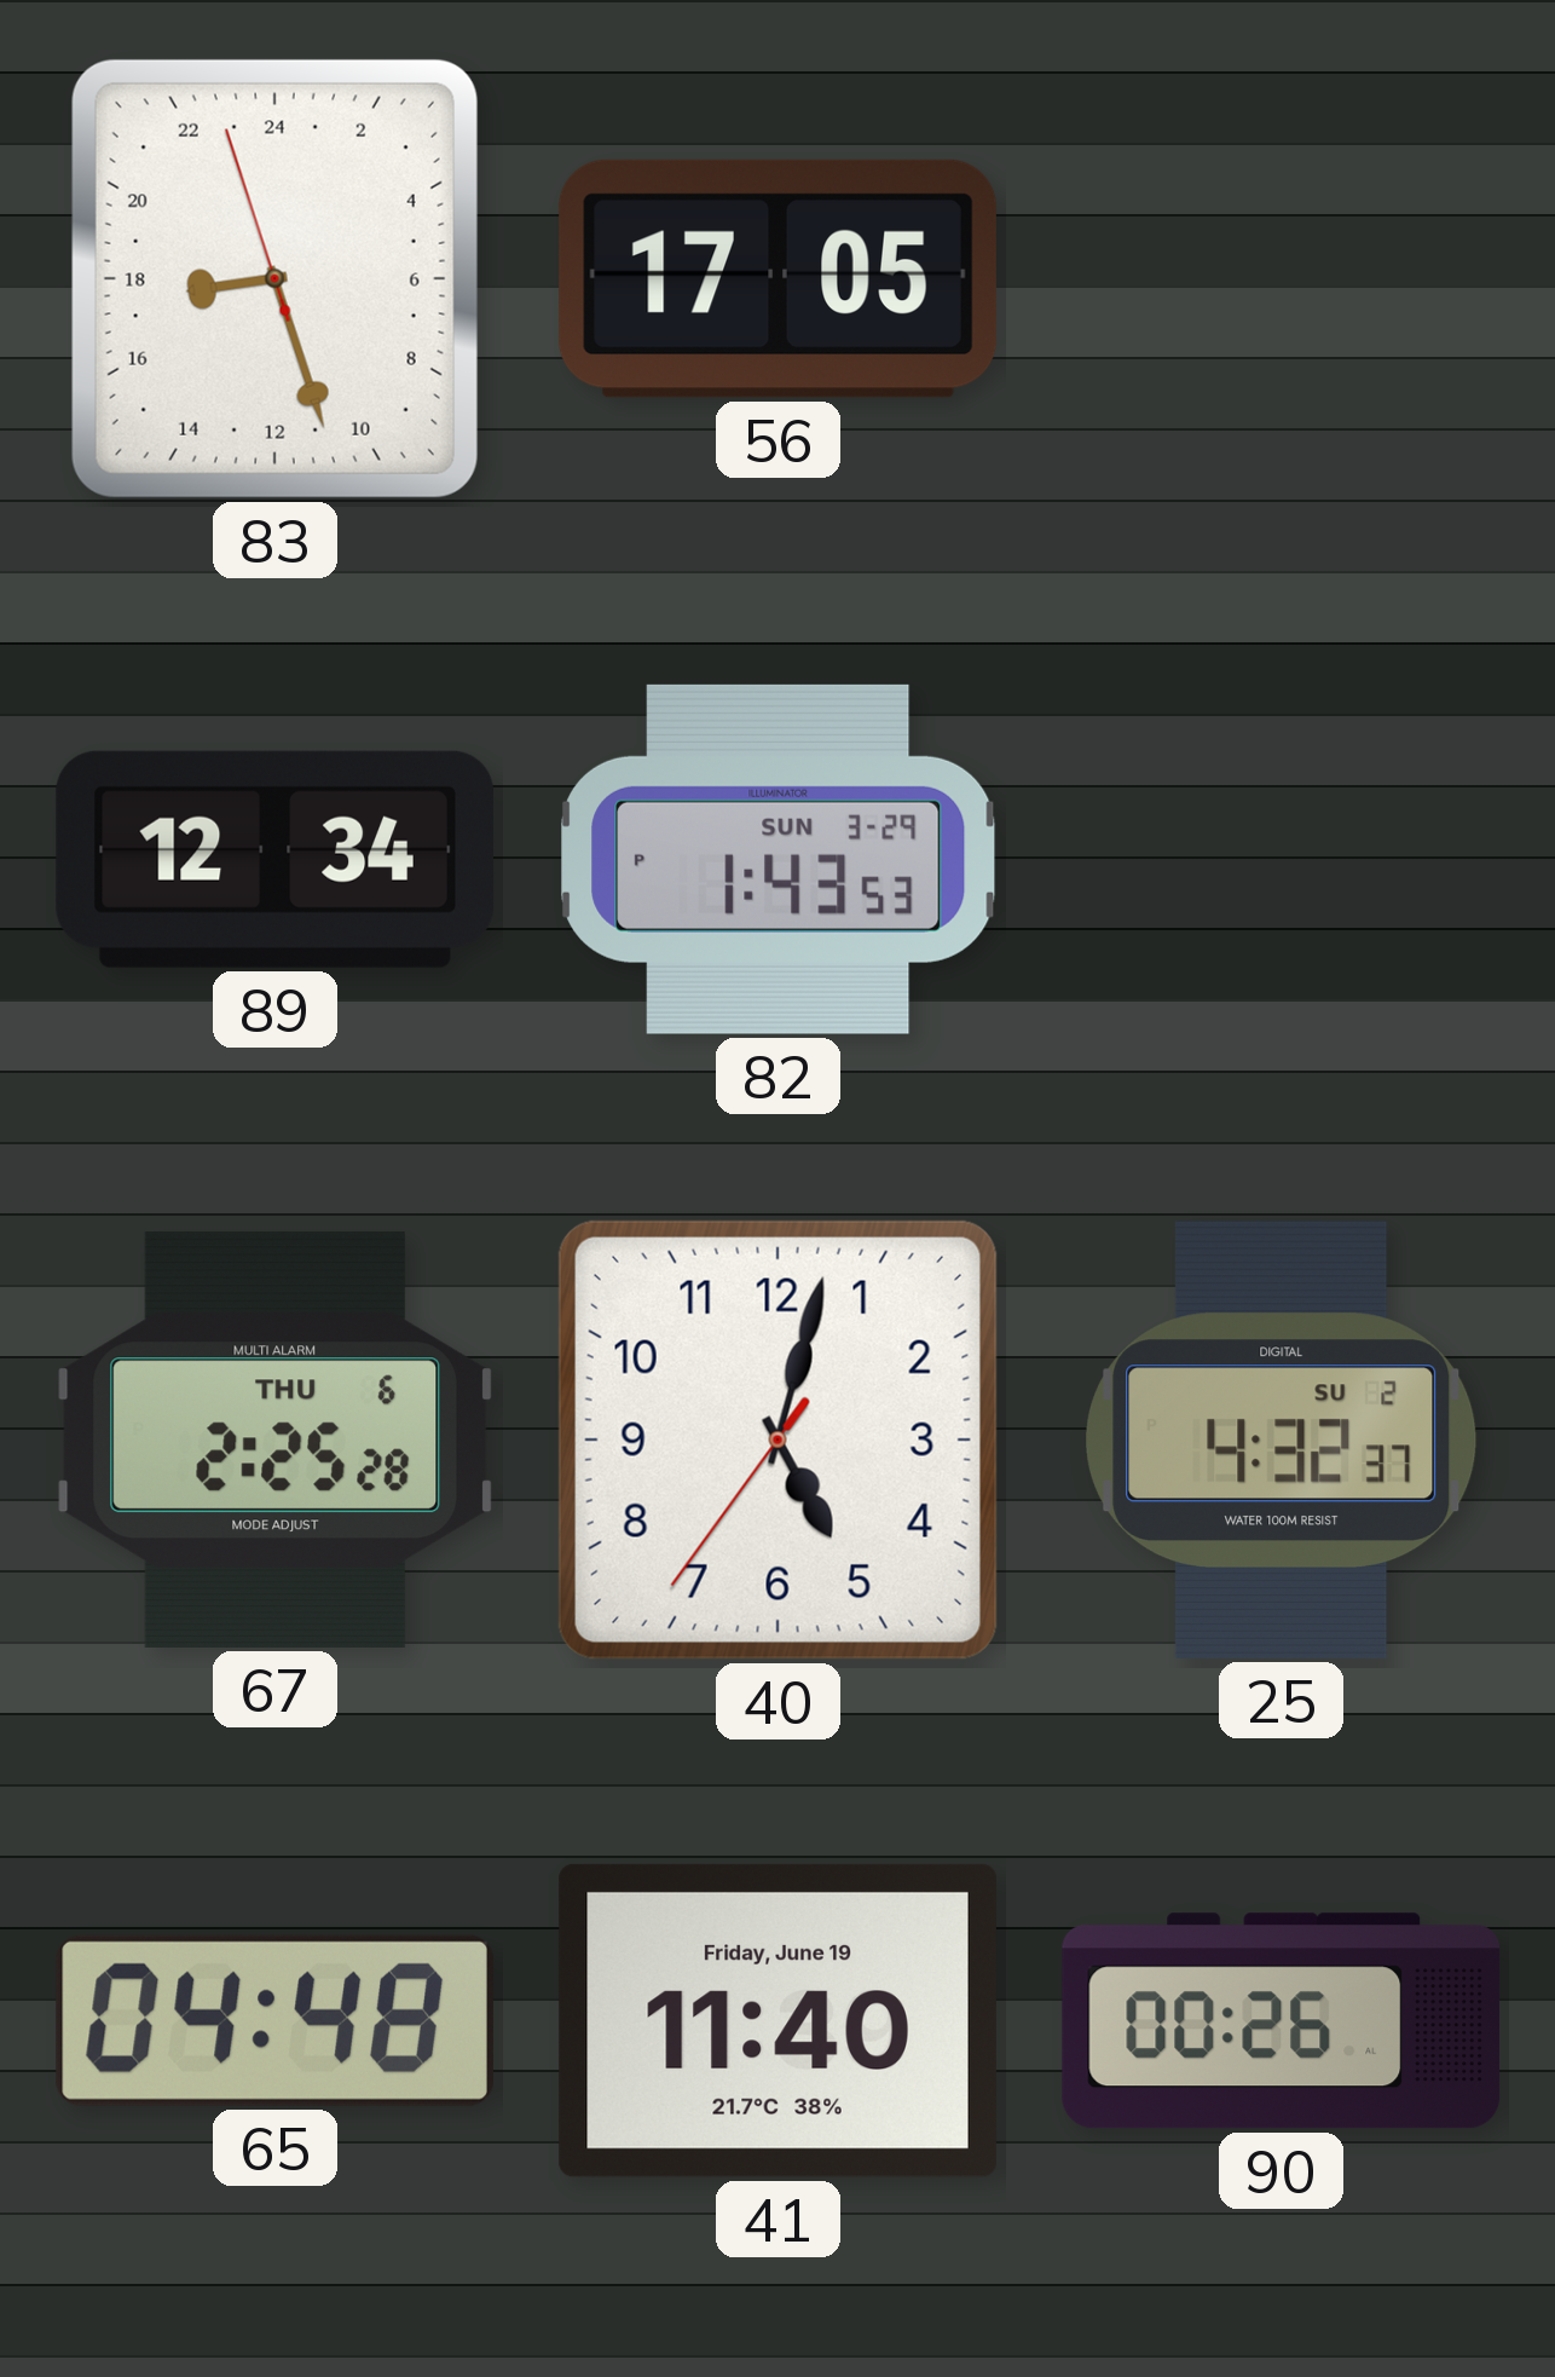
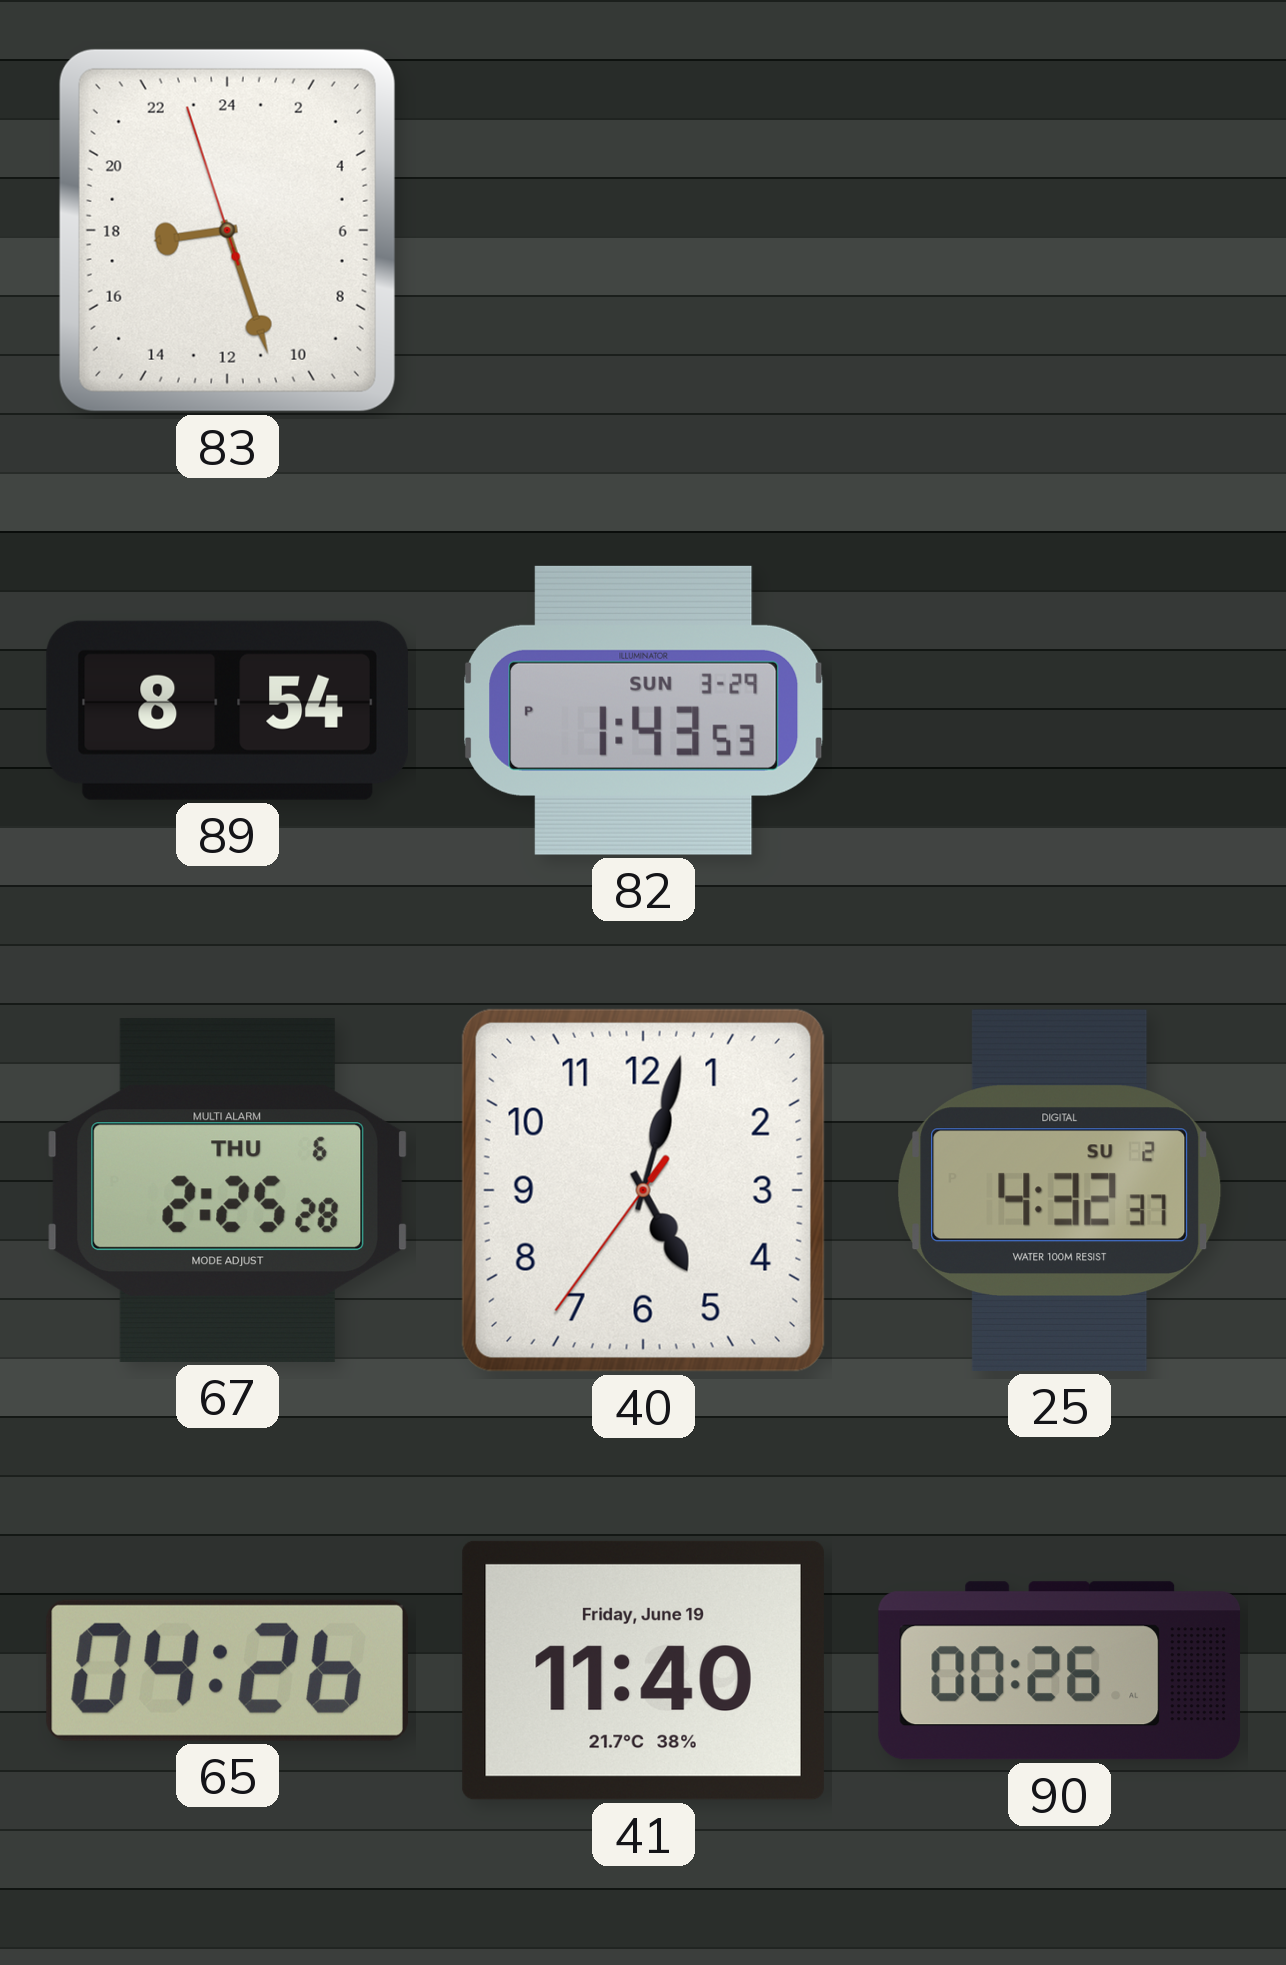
56: 17:05 -> none
89: 12:34 -> 8:54
65: 04:48 -> 04:26
